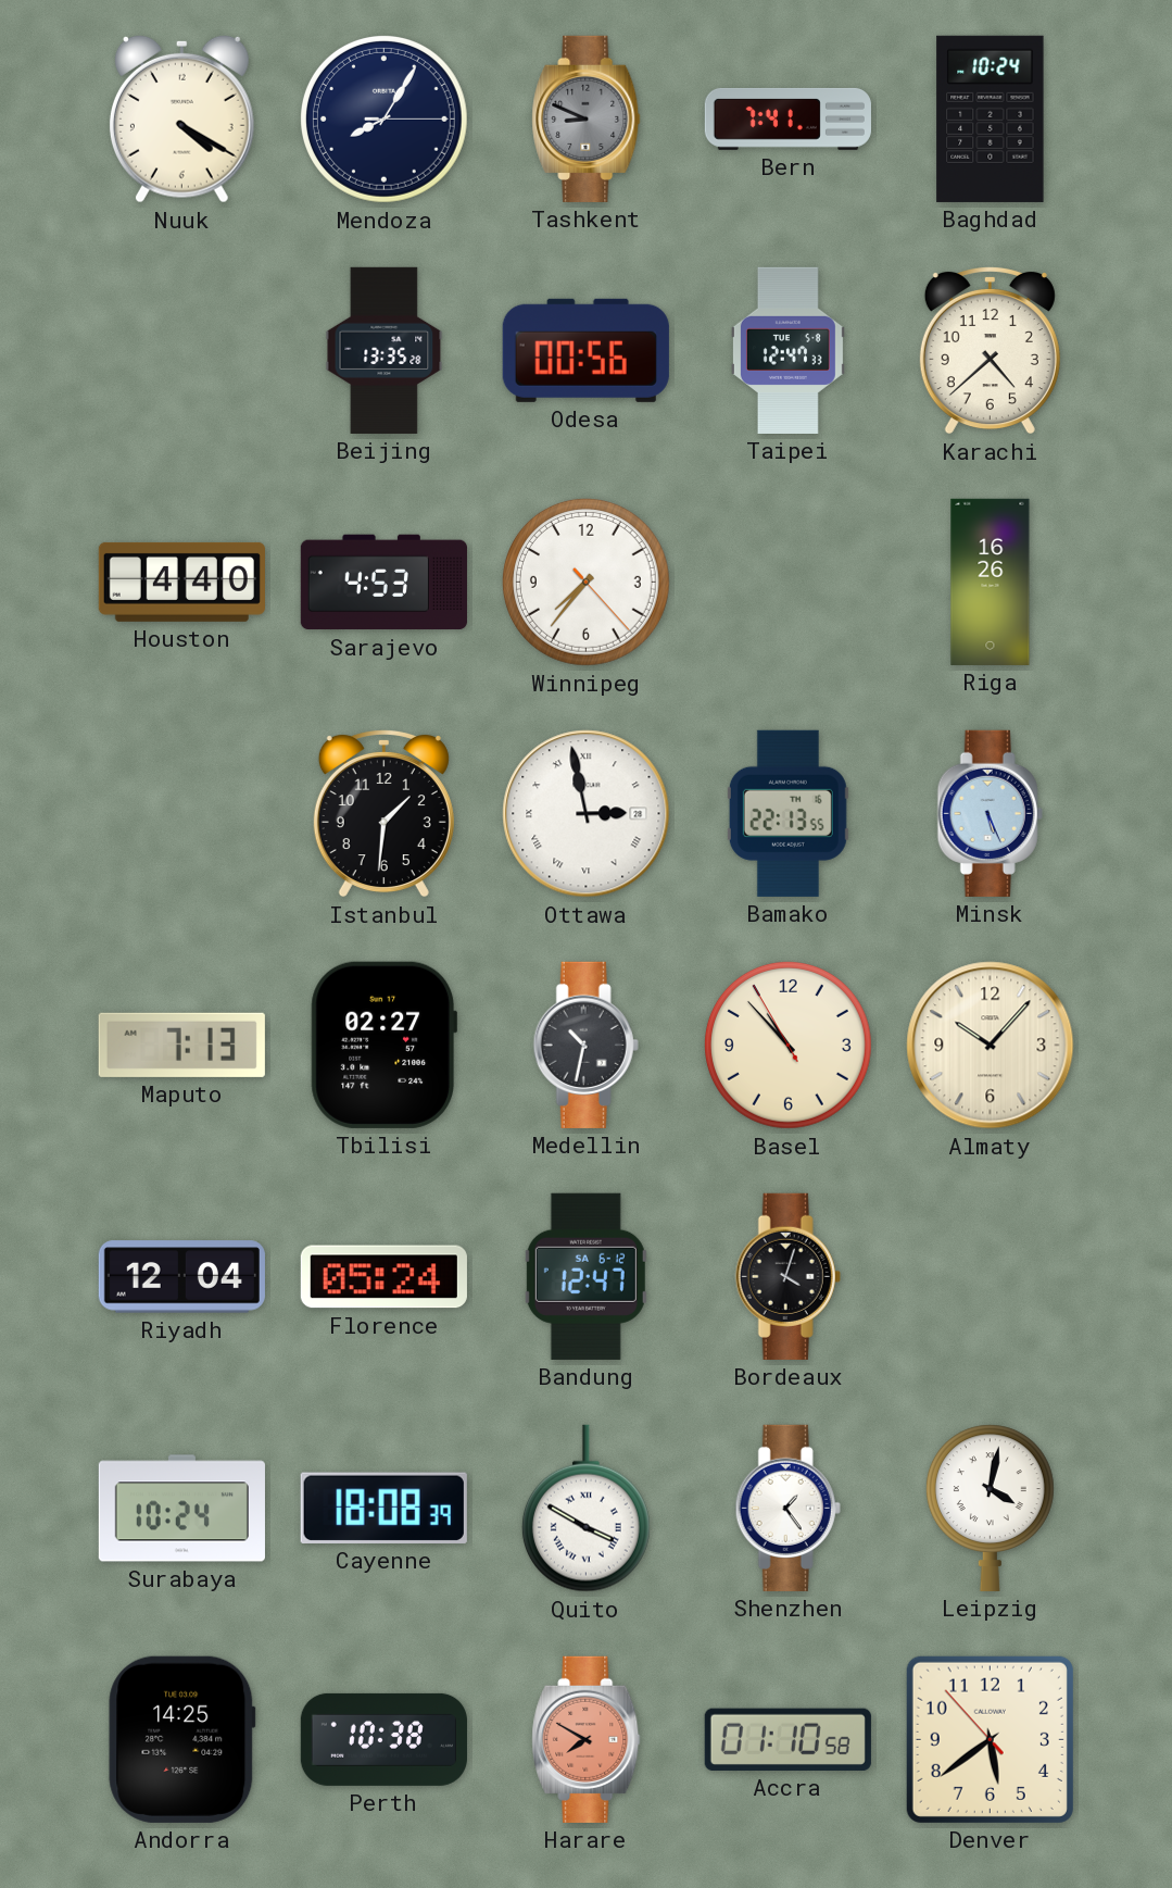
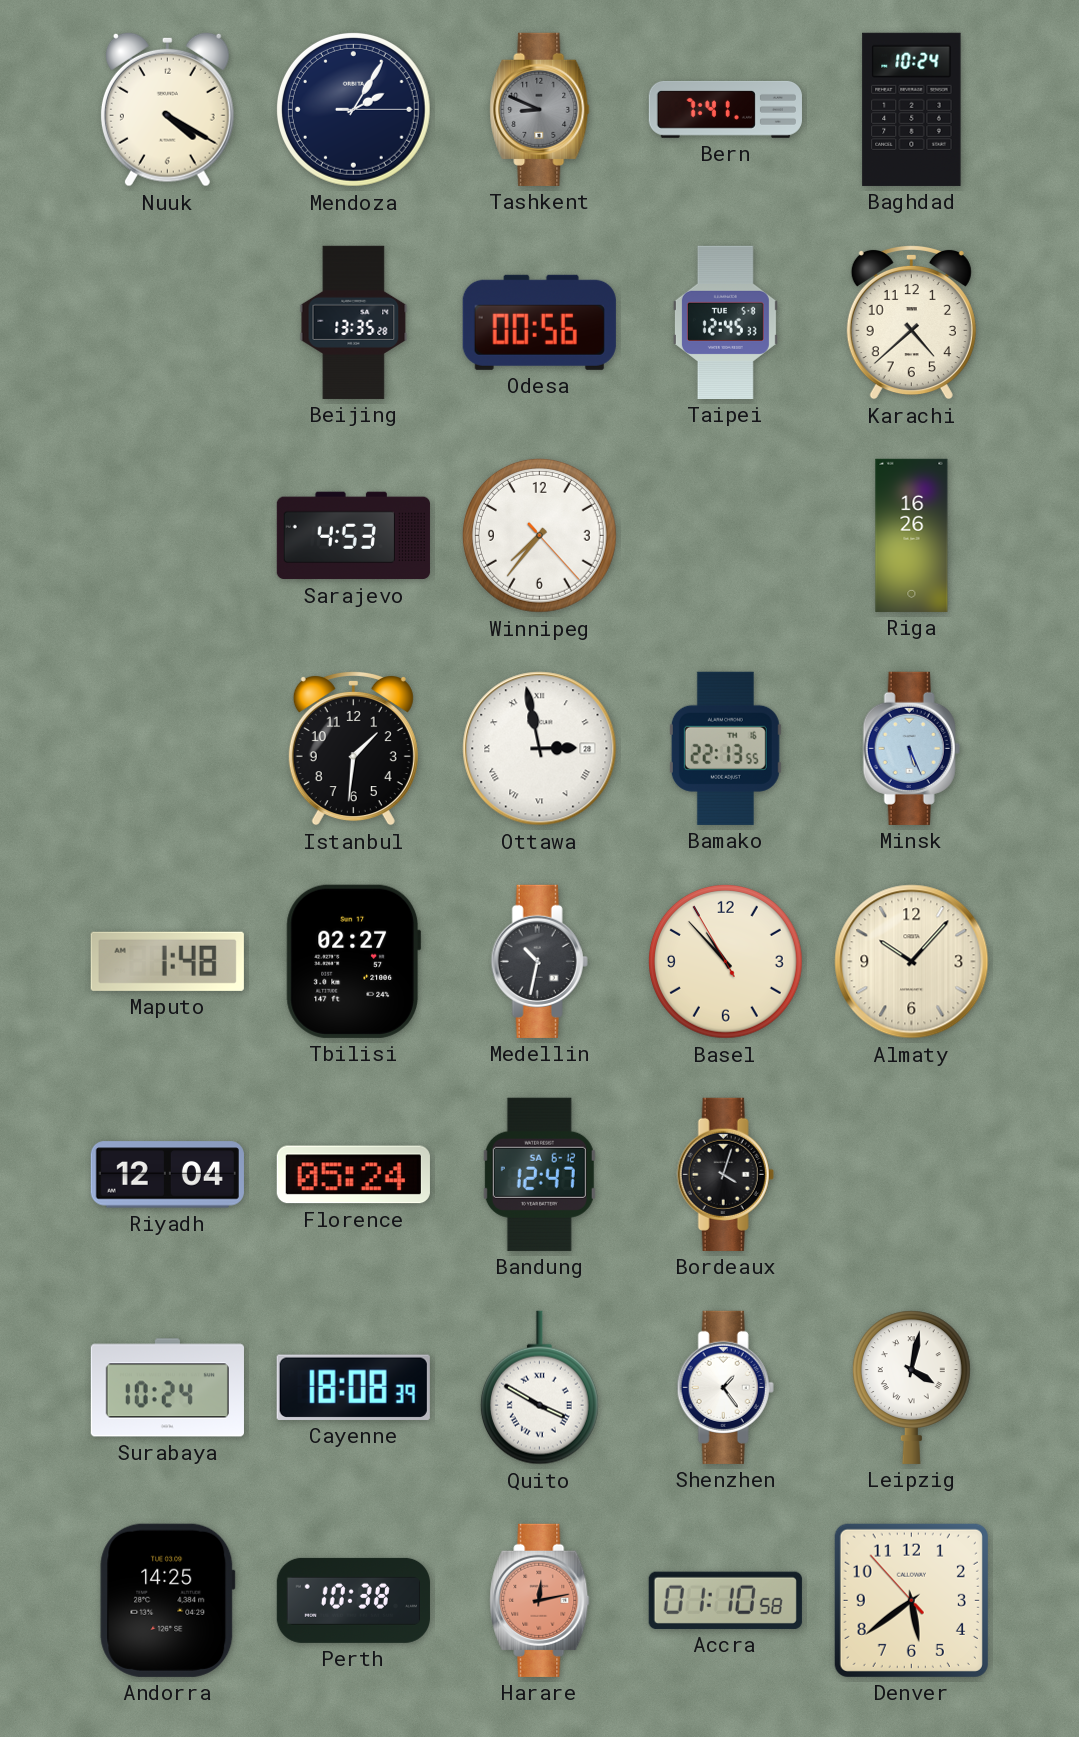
Mendoza: 8:05 -> 2:05
Taipei: 12:47 -> 12:45
Houston: 4:40 -> none
Maputo: 7:13 -> 1:48
Harare: 7:50 -> 12:13
